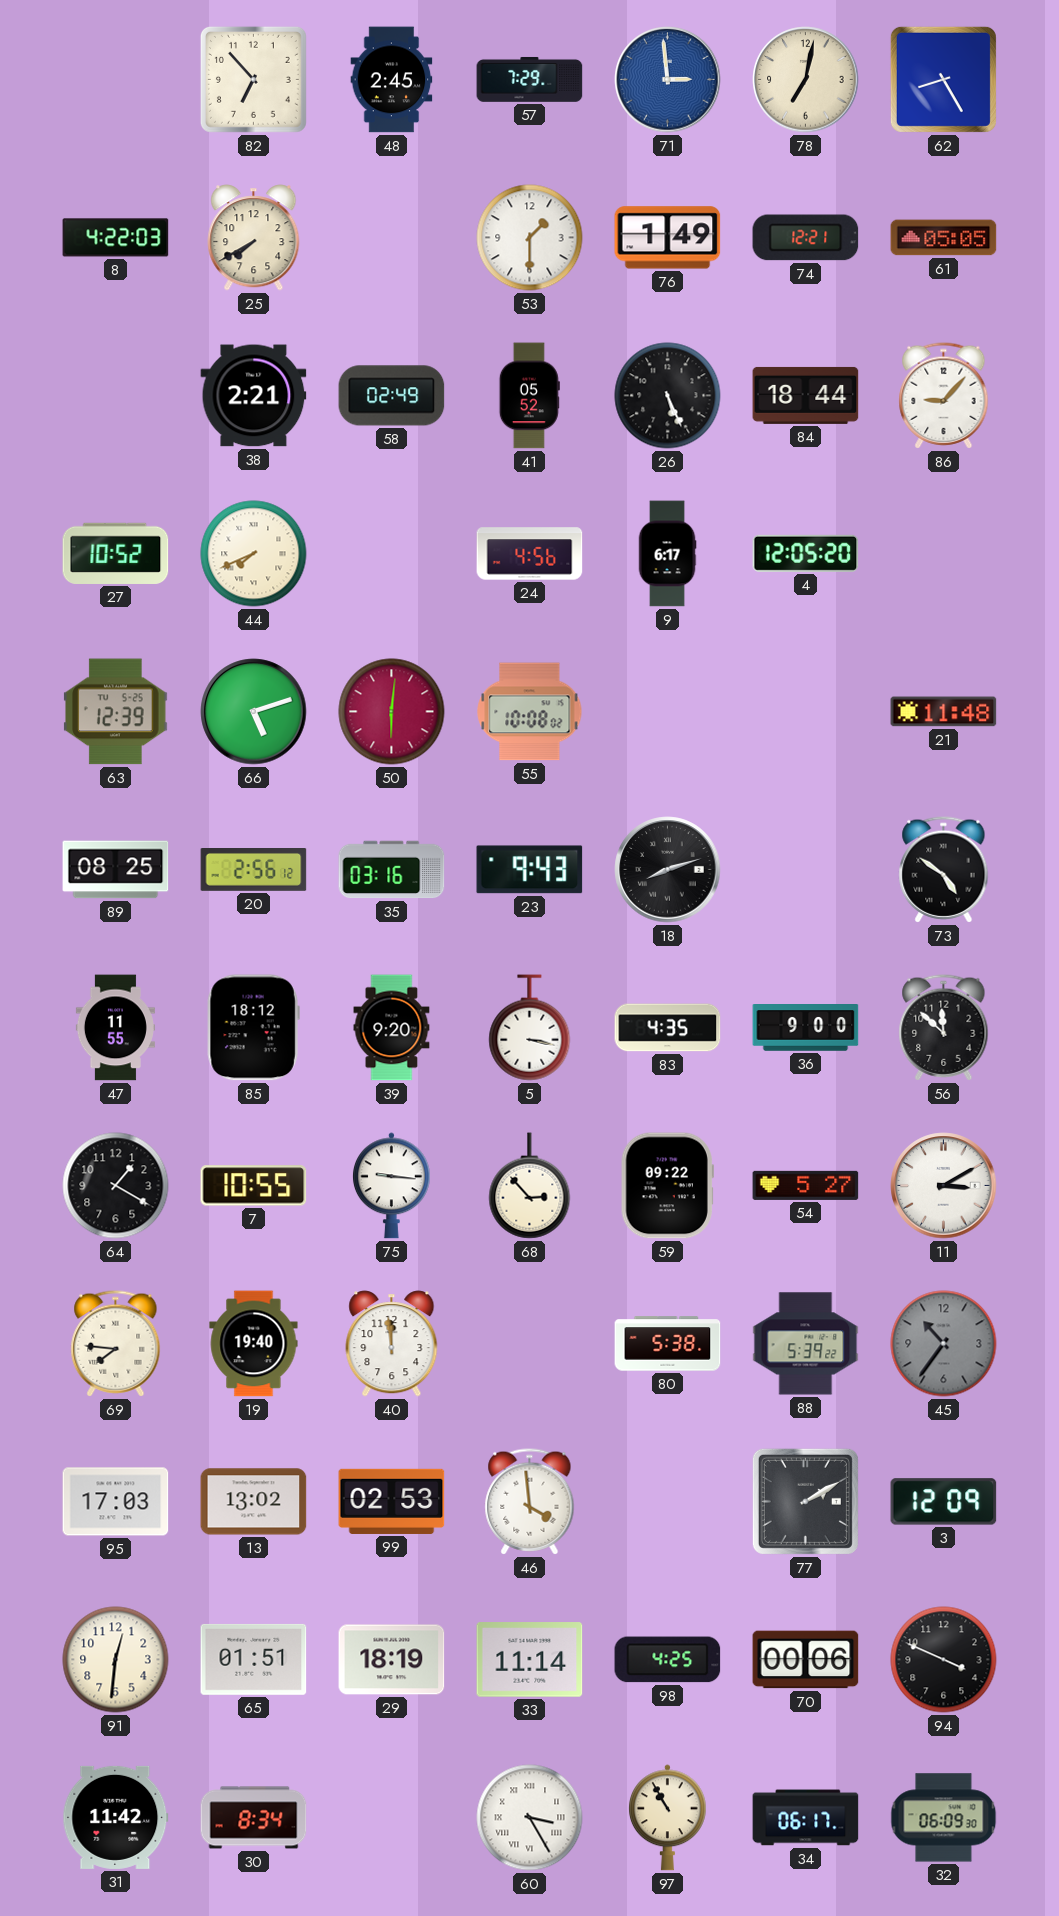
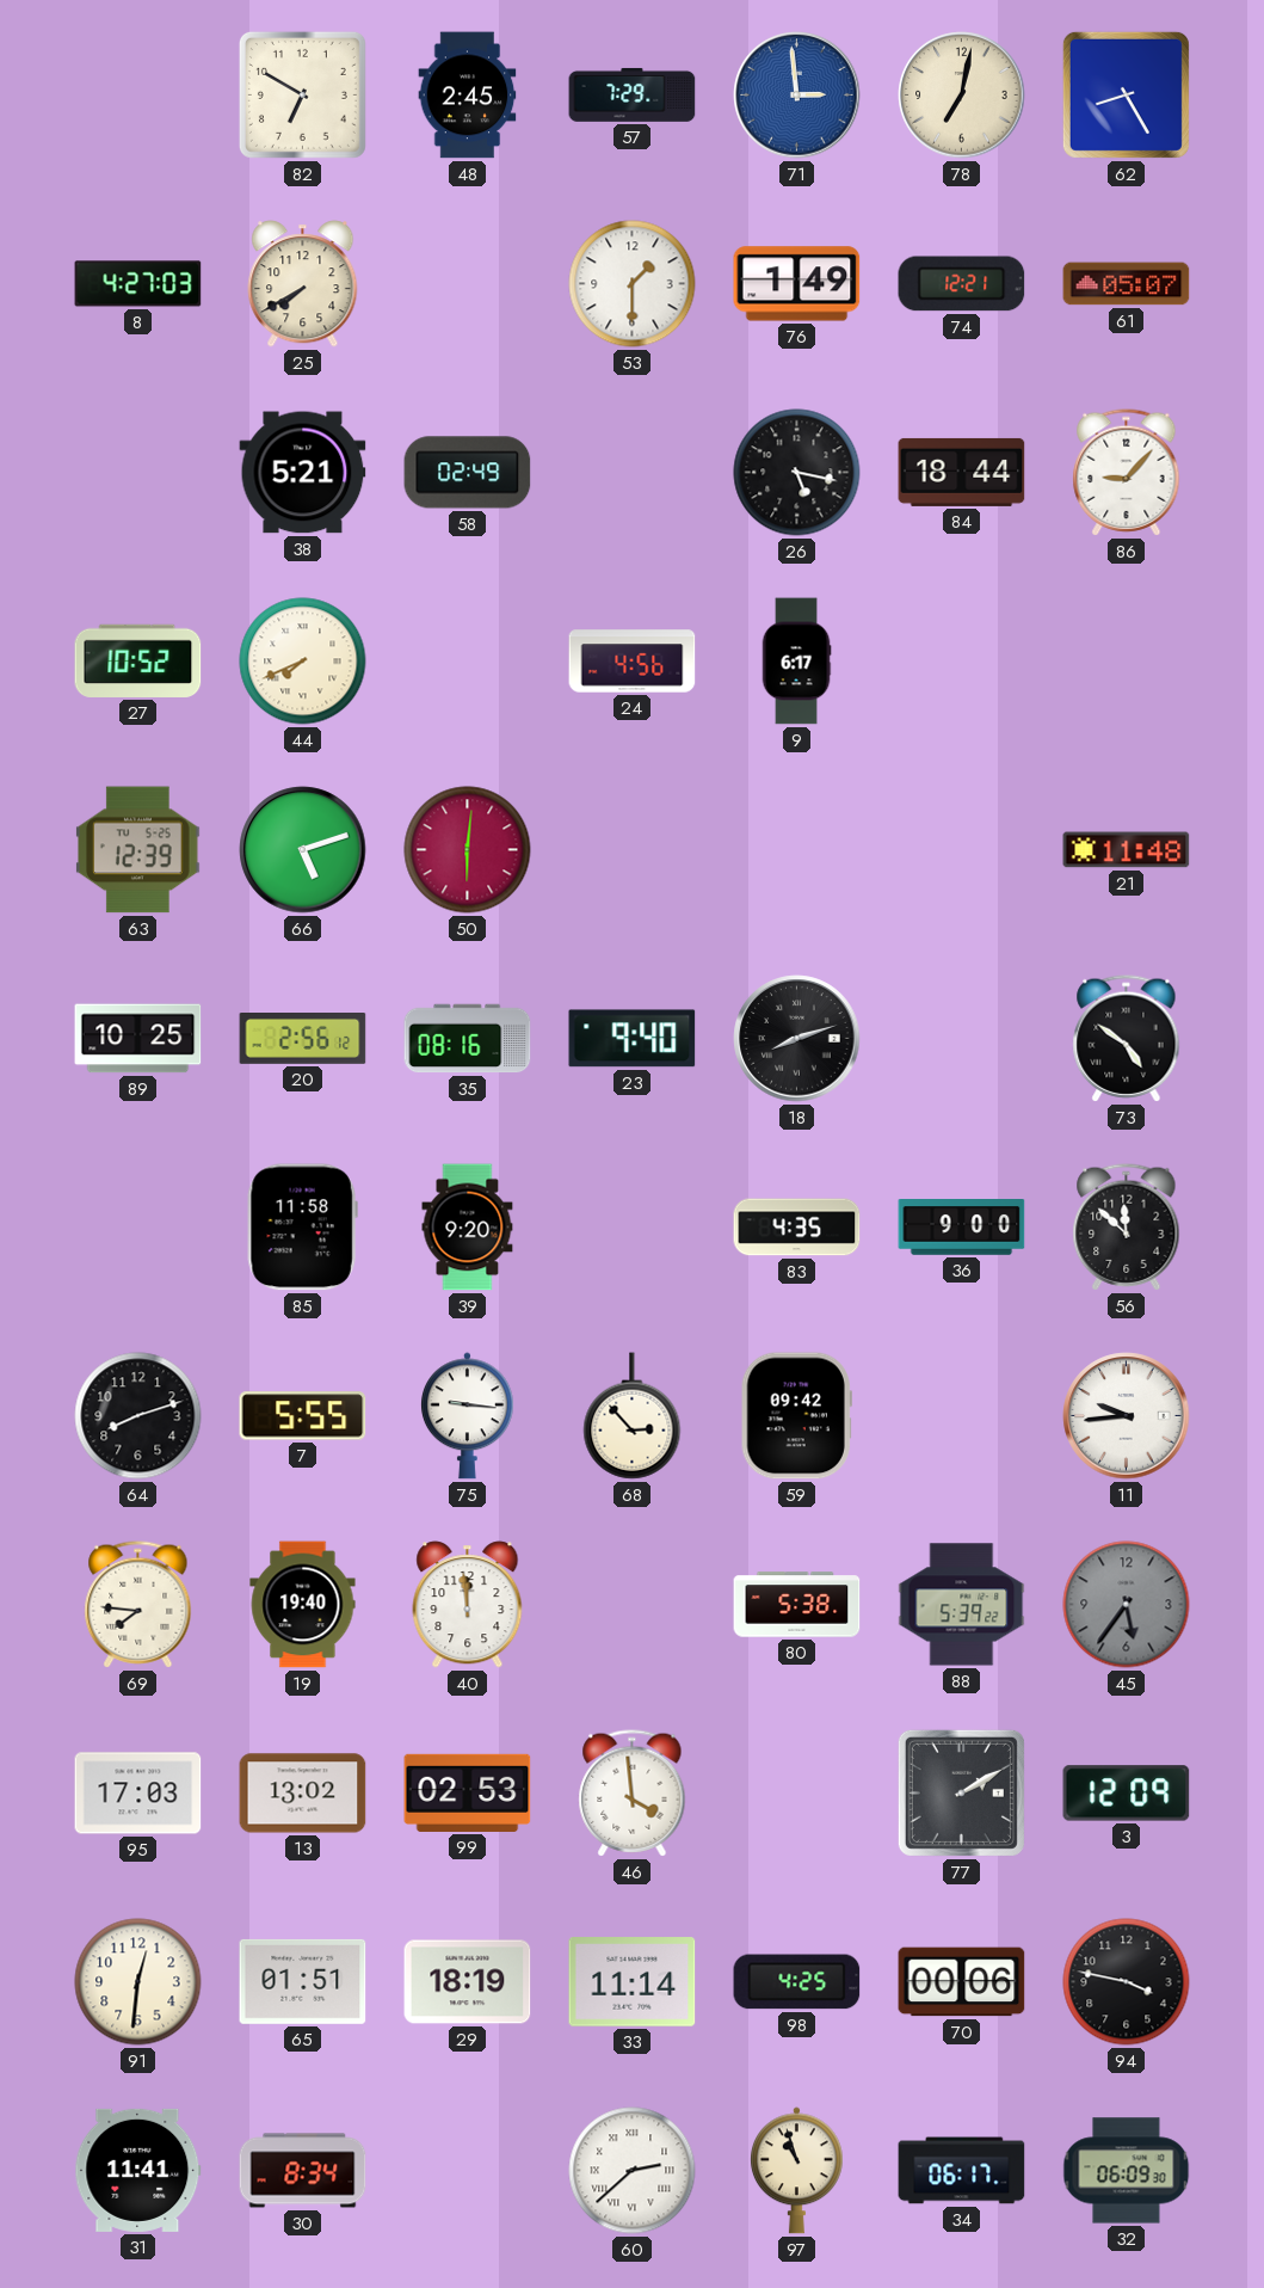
82: 6:53 -> 6:50
8: 4:22 -> 4:27
61: 05:05 -> 05:07
38: 2:21 -> 5:21
41: 05:52 -> none
26: 5:26 -> 5:17
4: 12:05 -> none
55: 10:08 -> none
89: 08:25 -> 10:25
35: 03:16 -> 08:16
23: 9:43 -> 9:40
47: 11:55 -> none
85: 18:12 -> 11:58
5: 3:17 -> none
64: 1:20 -> 8:12
7: 10:55 -> 5:55
59: 09:22 -> 09:42
54: 5:27 -> none
11: 3:10 -> 9:44
45: 10:36 -> 5:36
94: 3:49 -> 3:47
31: 11:42 -> 11:41
60: 3:25 -> 2:38
97: 10:55 -> 10:57
